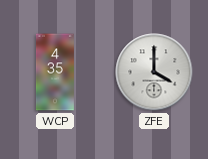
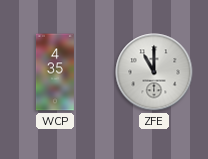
ZFE: 4:00 -> 11:00
